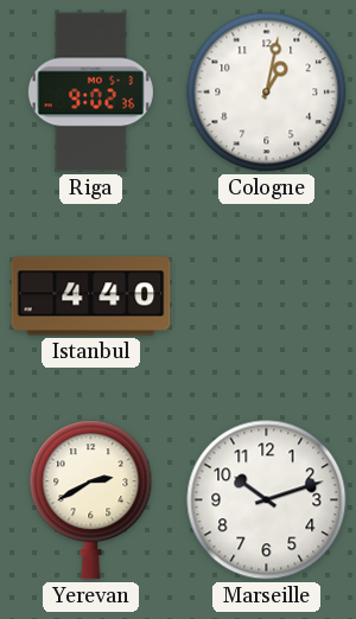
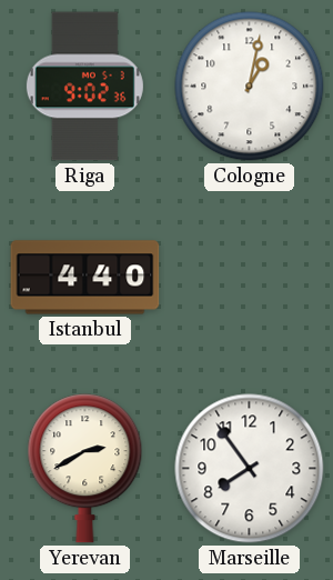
Marseille: 10:12 -> 7:54
